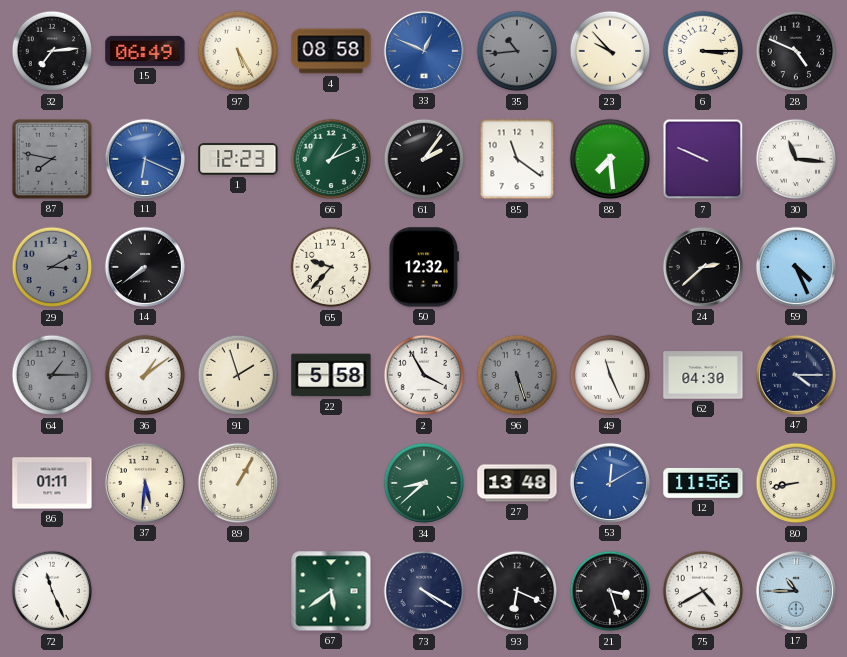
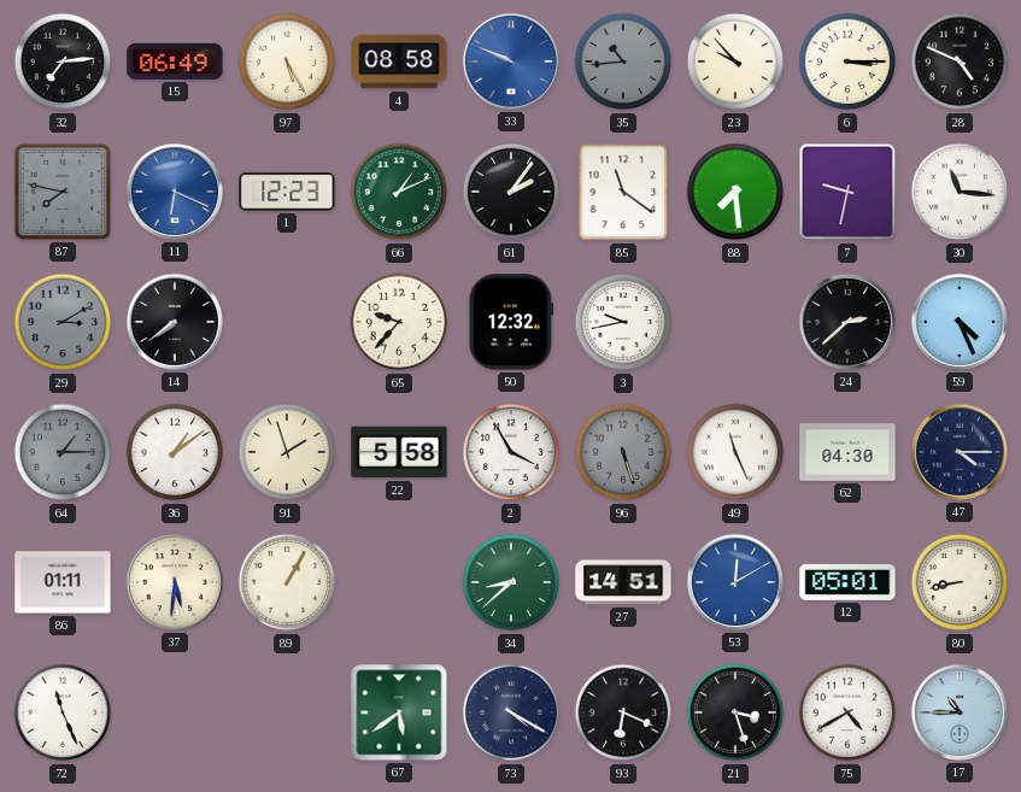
33: 12:49 -> 9:49
7: 9:49 -> 9:32
3: none -> 9:43
27: 13:48 -> 14:51
12: 11:56 -> 05:01
